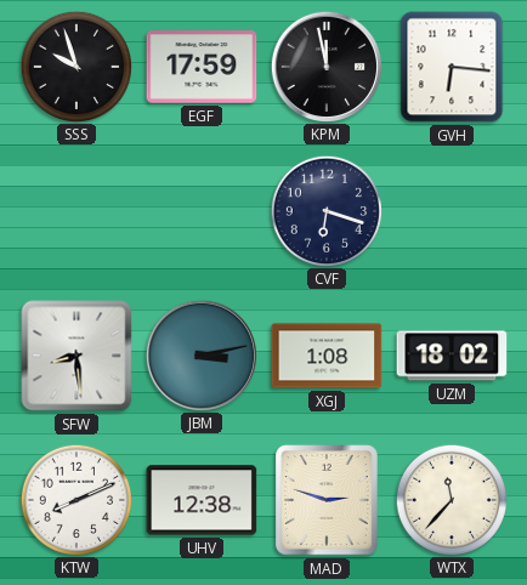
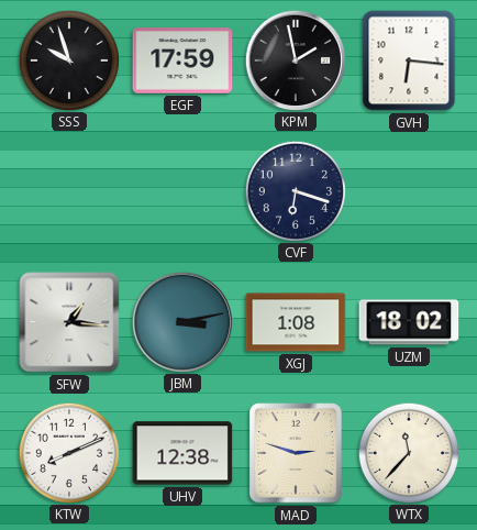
KPM: 11:58 -> 1:58
SFW: 8:29 -> 1:16
